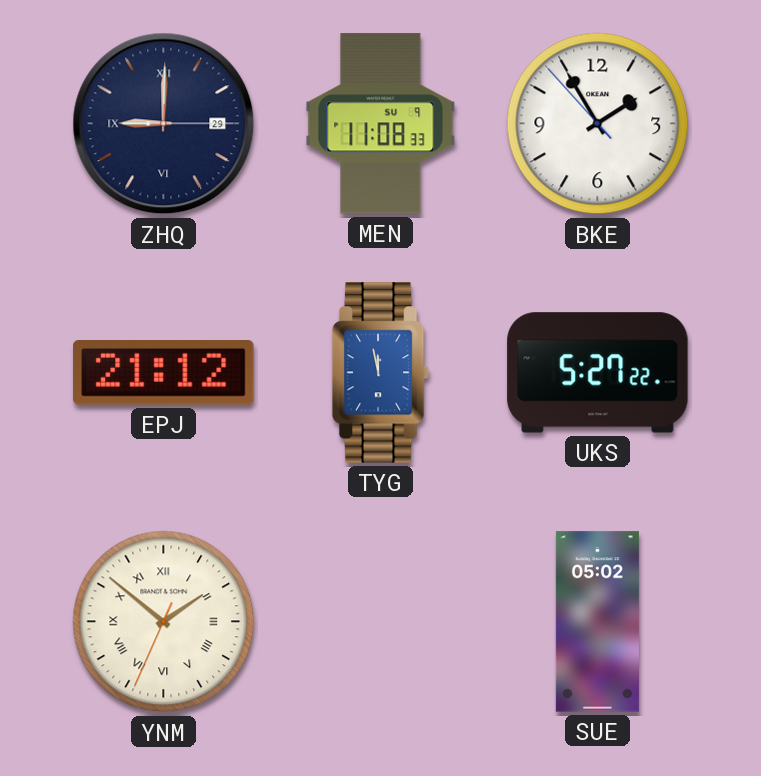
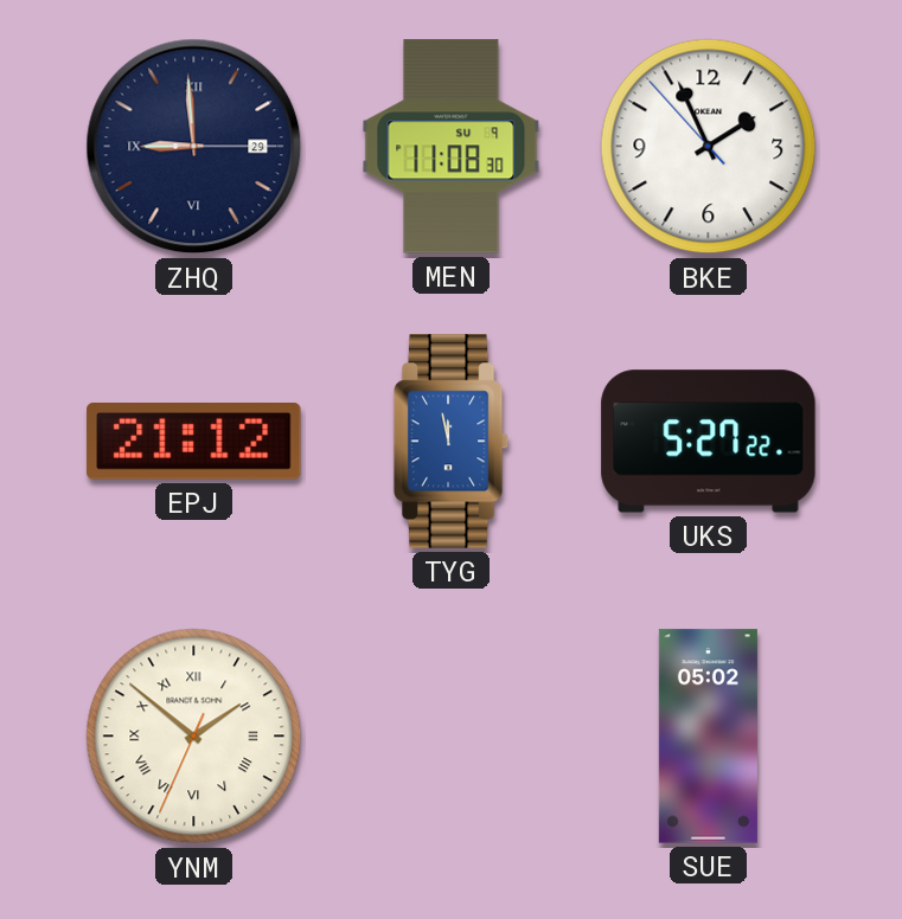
ZHQ: 9:00 -> 8:59
MEN: 11:08:33 -> 11:08:30
BKE: 1:54 -> 1:55
